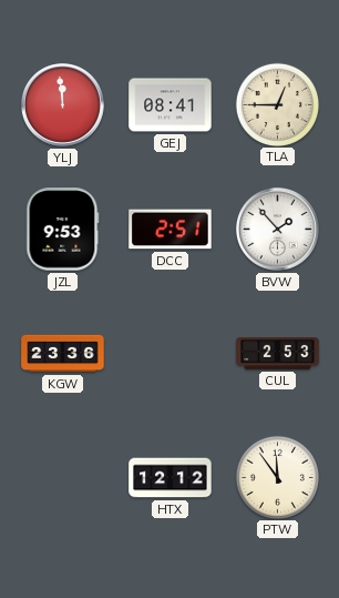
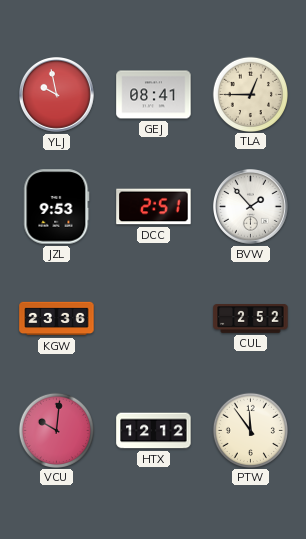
YLJ: 11:59 -> 9:58
CUL: 2:53 -> 2:52
VCU: none -> 10:01
